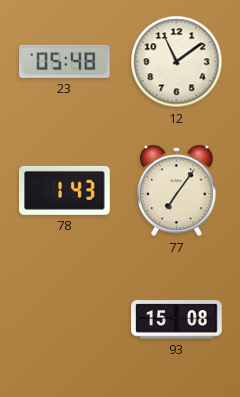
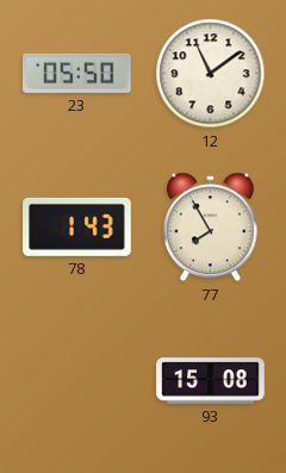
23: 05:48 -> 05:50
77: 7:06 -> 7:55
